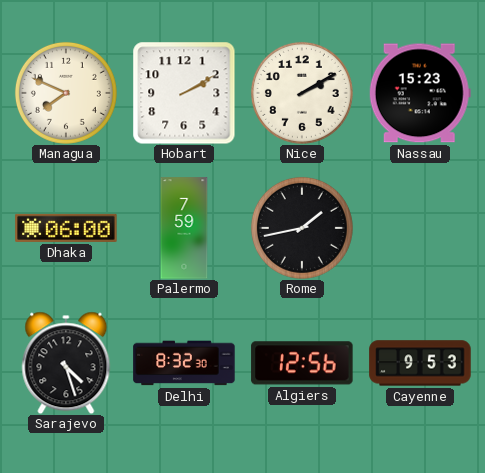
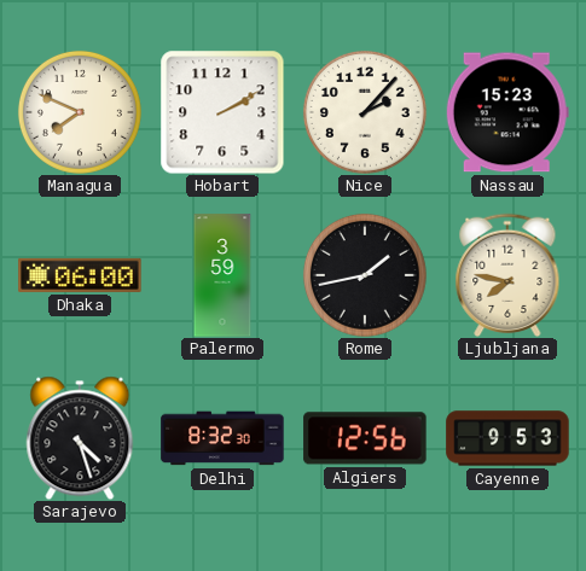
Nice: 2:10 -> 2:07
Palermo: 7:59 -> 3:59
Ljubljana: none -> 7:47
